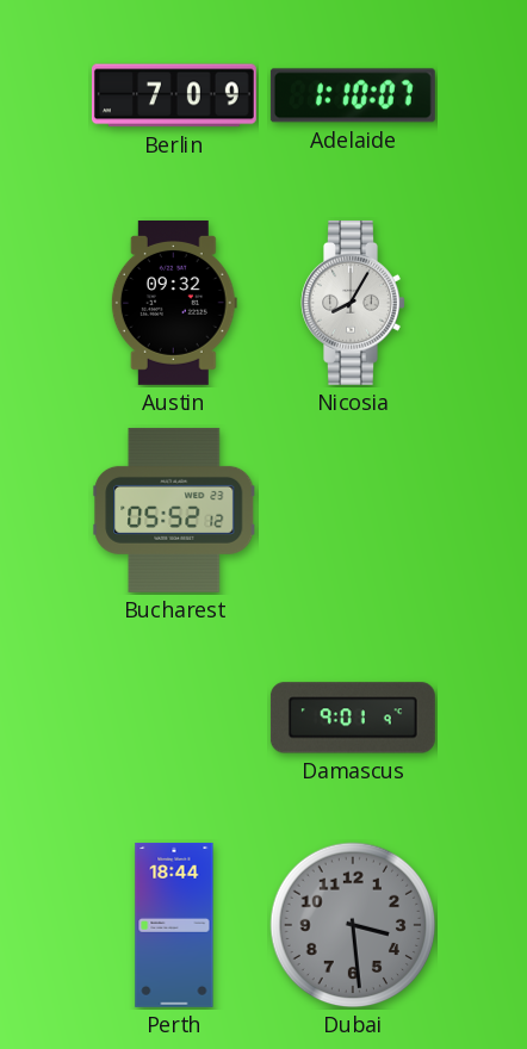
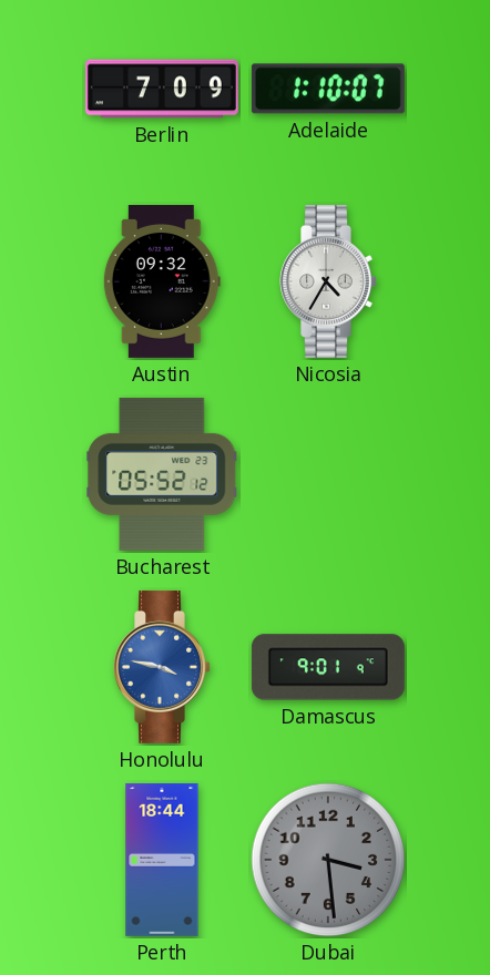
Nicosia: 8:05 -> 4:35
Honolulu: none -> 3:47
